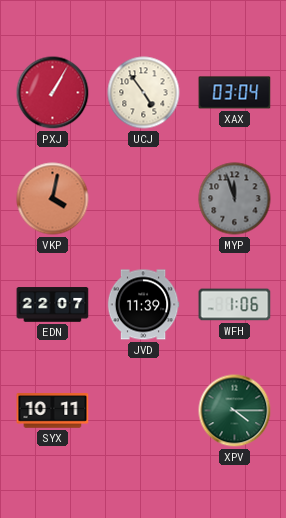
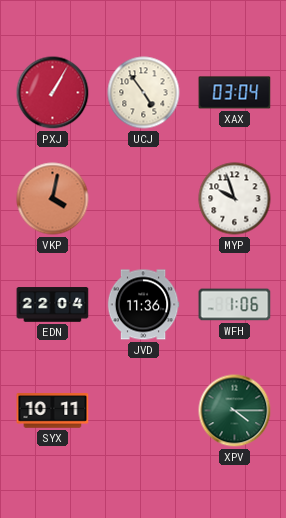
MYP: 11:57 -> 9:57
MYP dial: grey -> white
EDN: 22:07 -> 22:04
JVD: 11:39 -> 11:36
